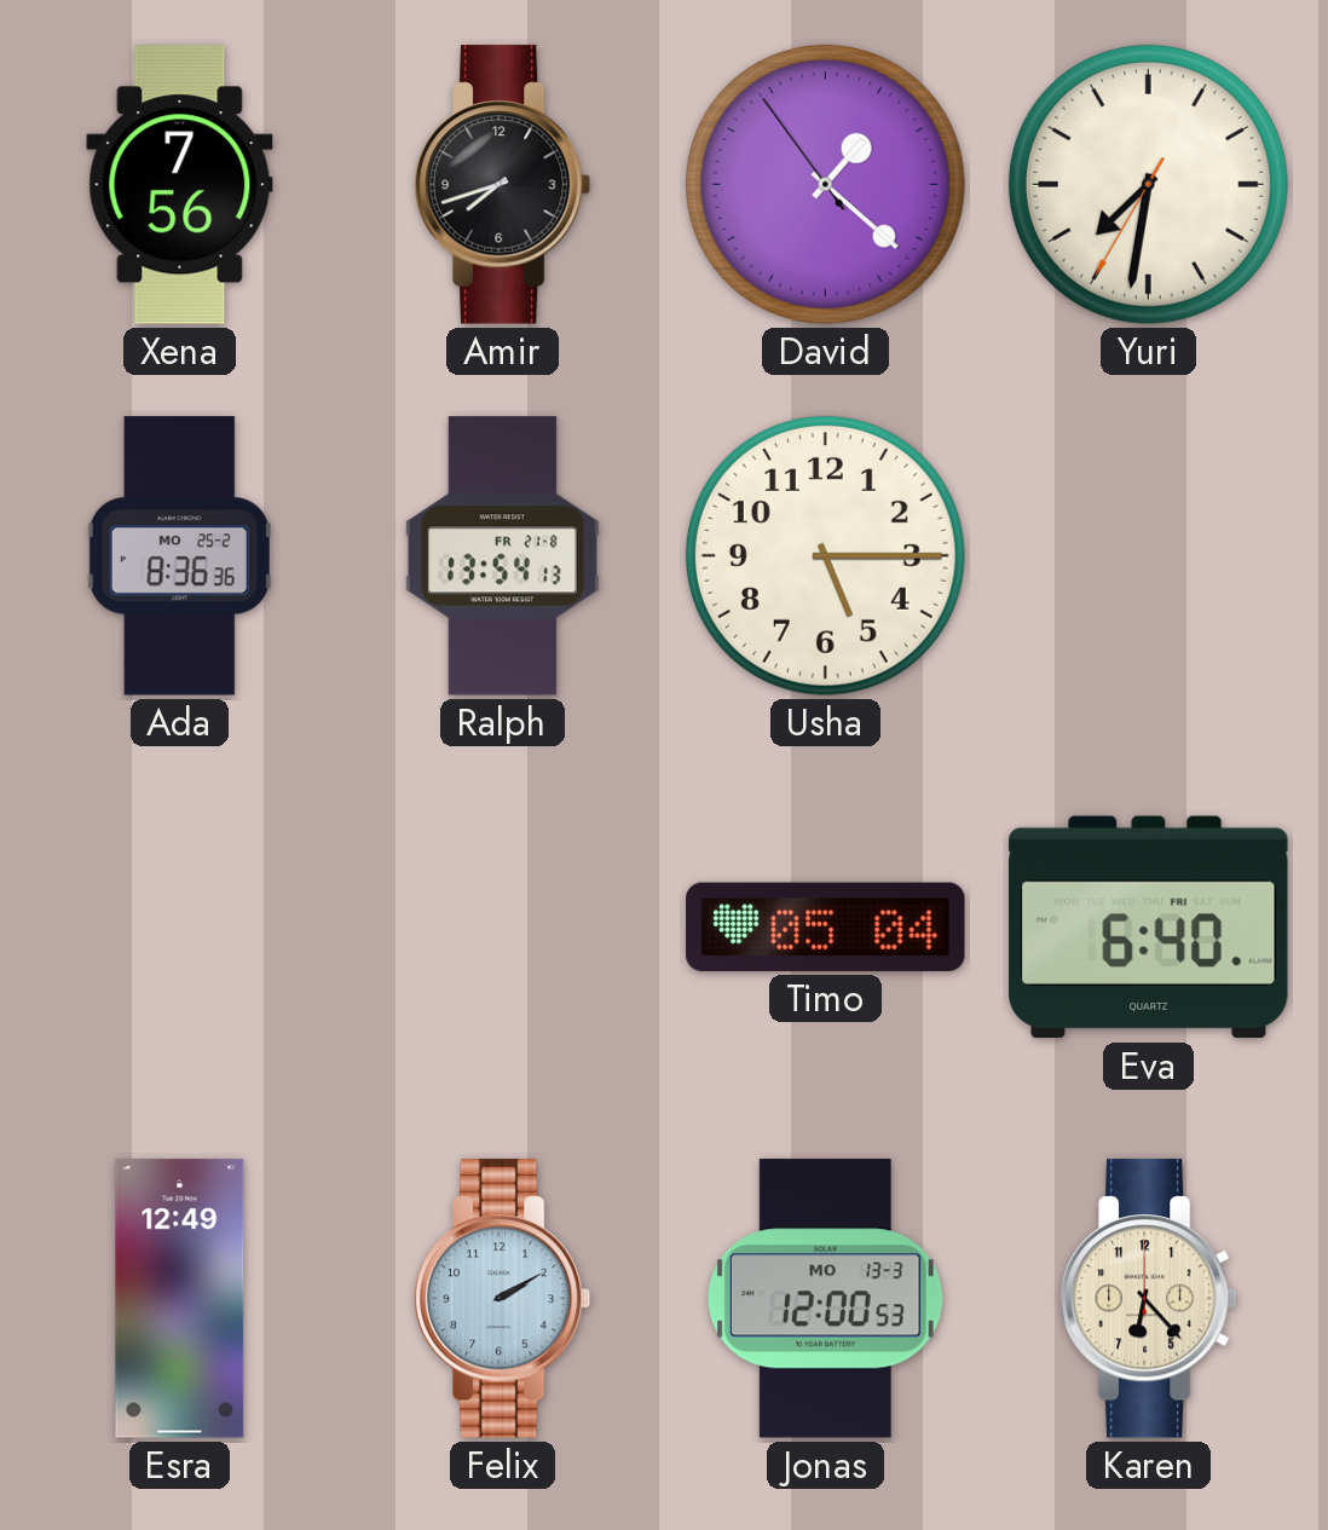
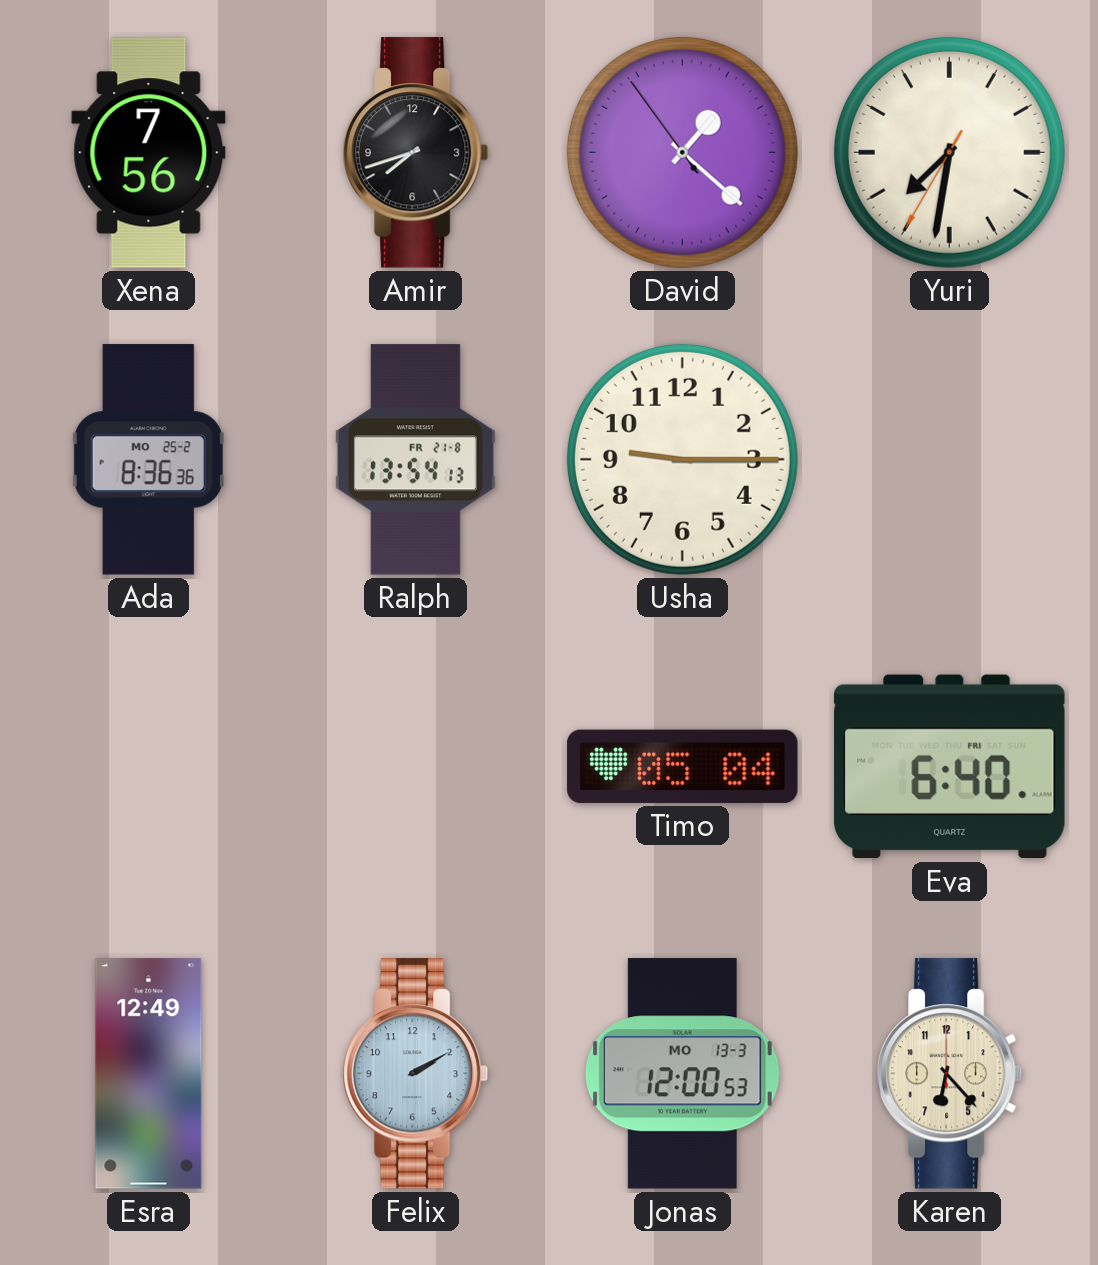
Usha: 5:15 -> 9:15
